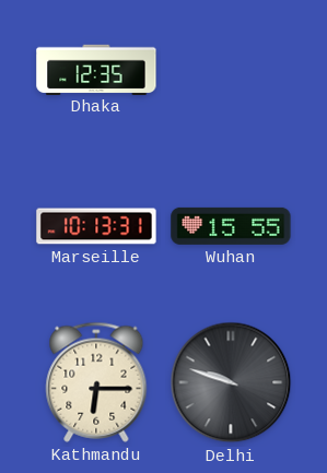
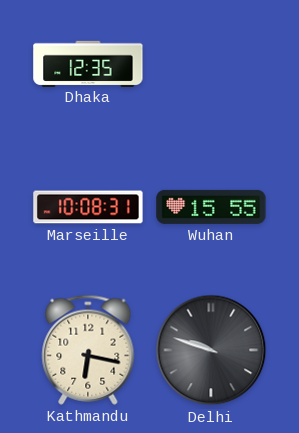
Marseille: 10:13 -> 10:08
Kathmandu: 6:15 -> 6:17
